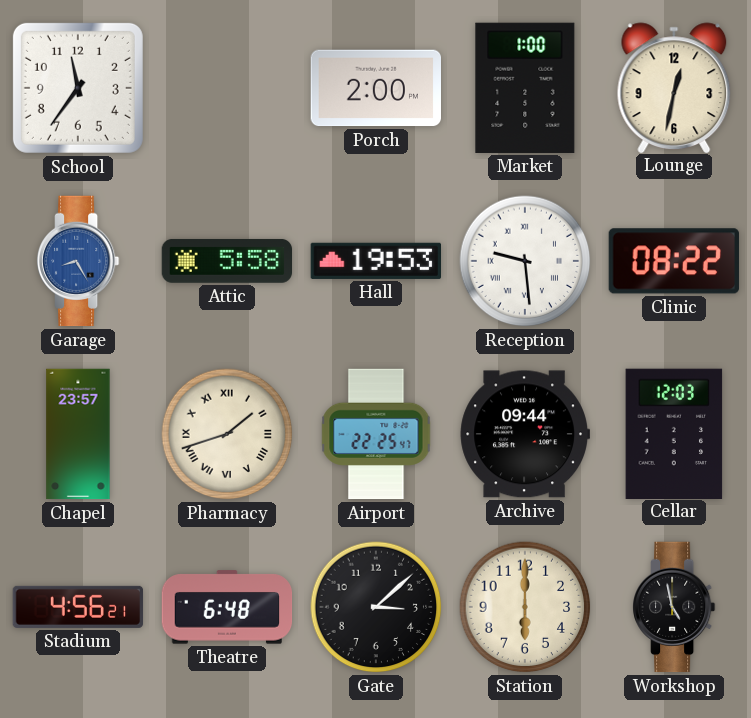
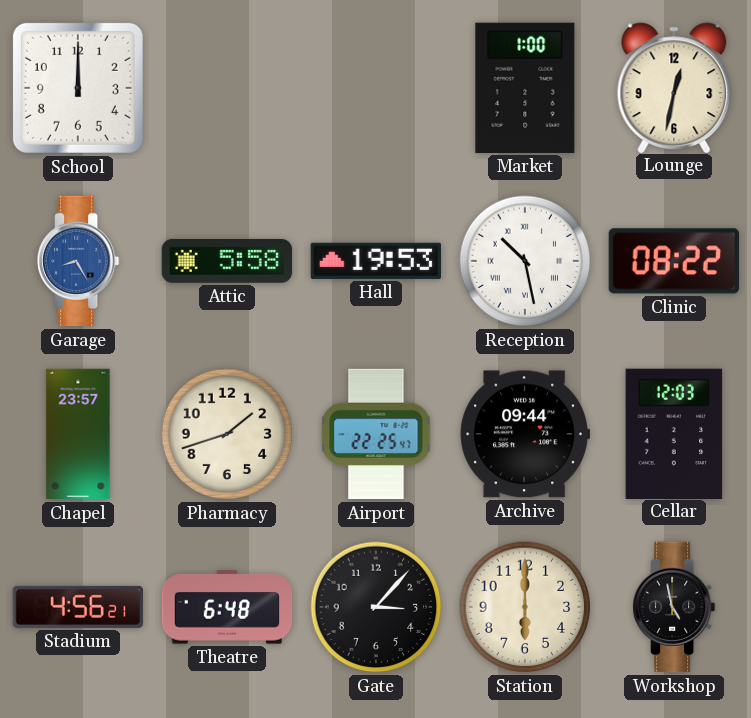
School: 11:36 -> 12:00
Porch: 2:00 -> none
Reception: 9:29 -> 10:28
Pharmacy numerals: Roman -> Arabic
Gate: 3:08 -> 3:07
